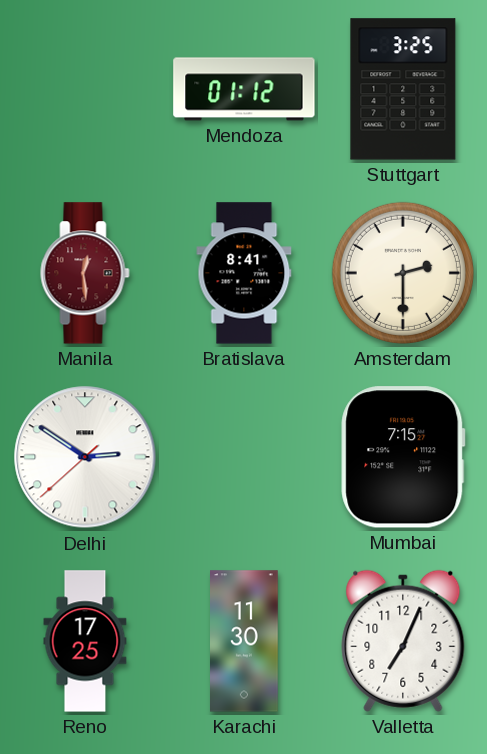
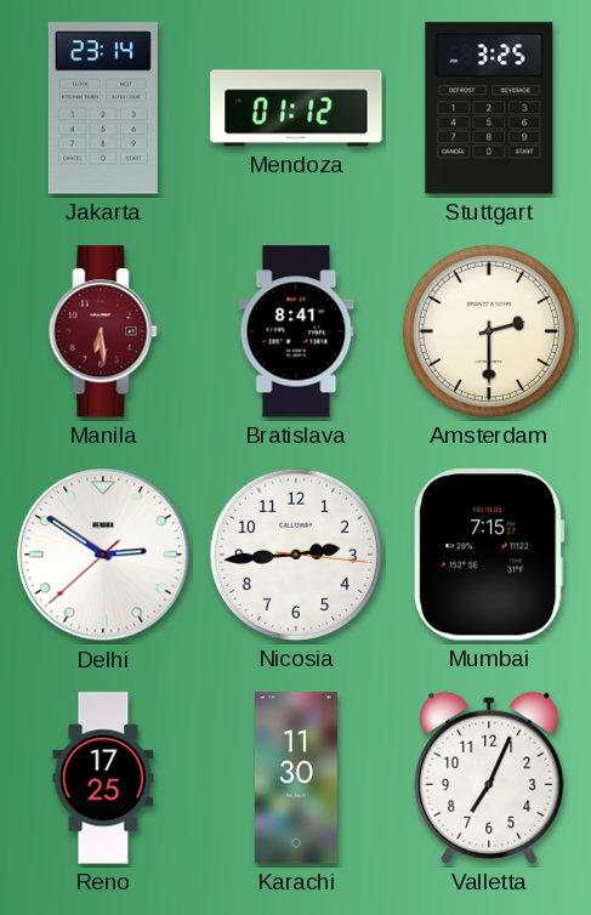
Jakarta: none -> 23:14
Manila: 12:29 -> 6:29
Nicosia: none -> 2:44
